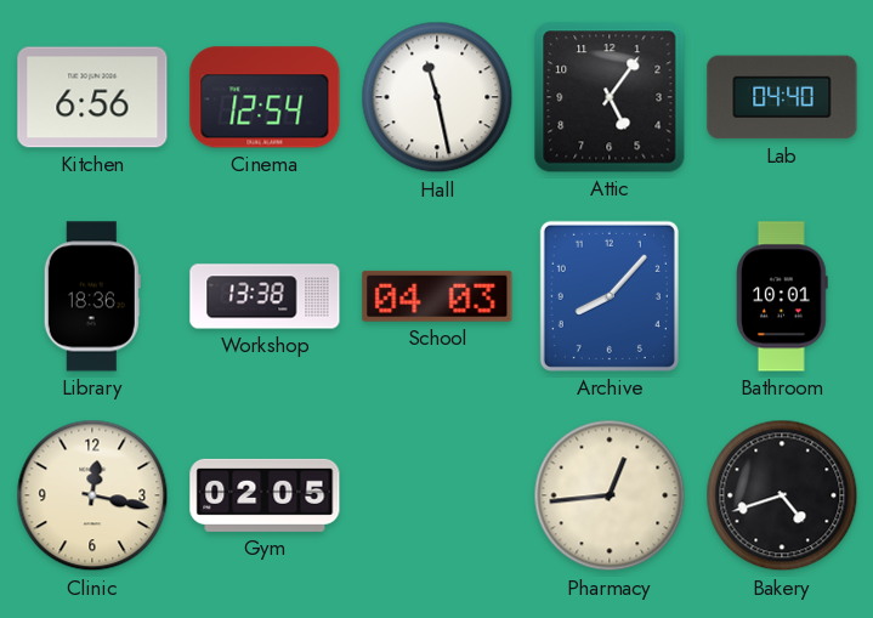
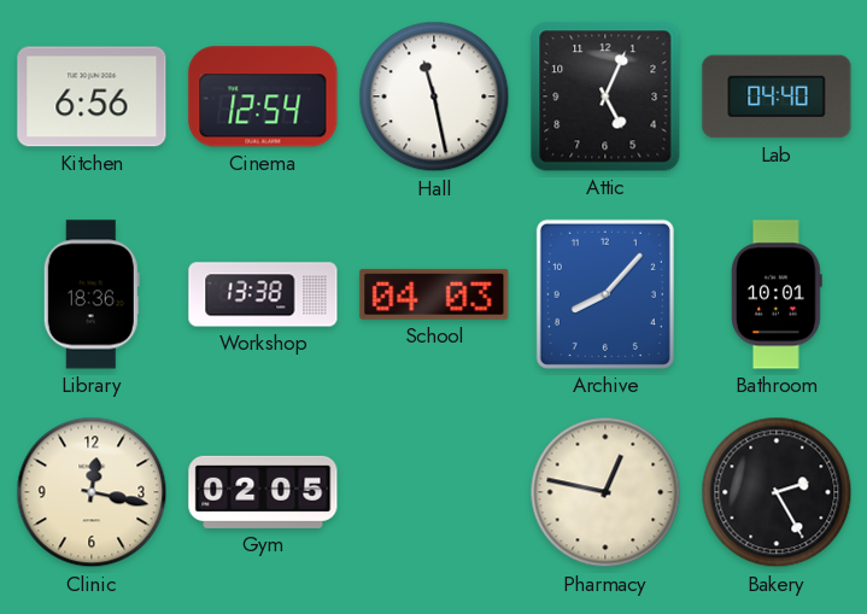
Attic: 5:06 -> 5:04
Pharmacy: 12:44 -> 12:47
Bakery: 4:42 -> 2:25
